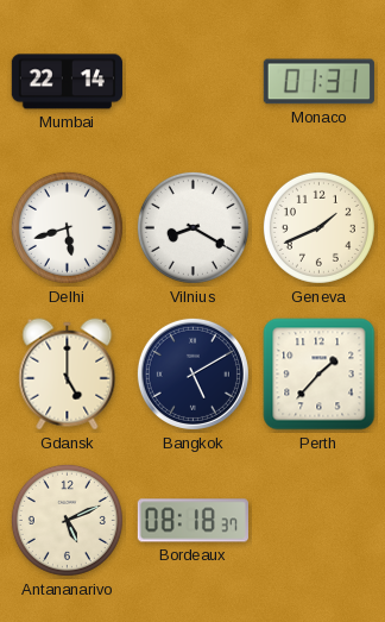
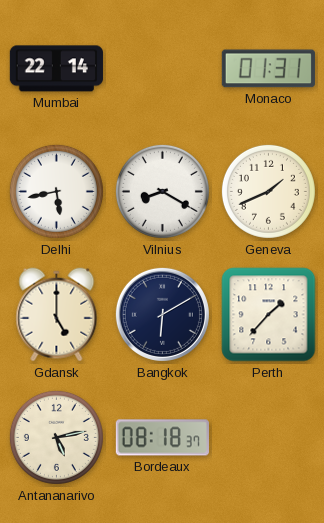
Delhi: 5:42 -> 5:43
Bangkok: 5:10 -> 6:10
Antananarivo: 5:11 -> 5:13
